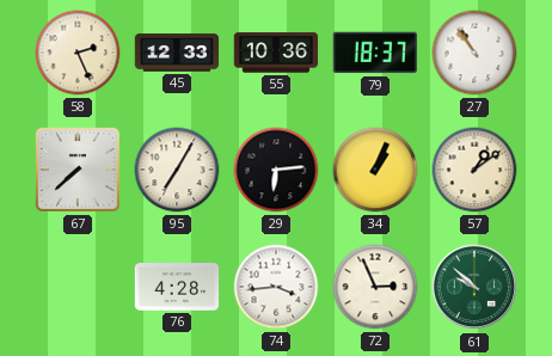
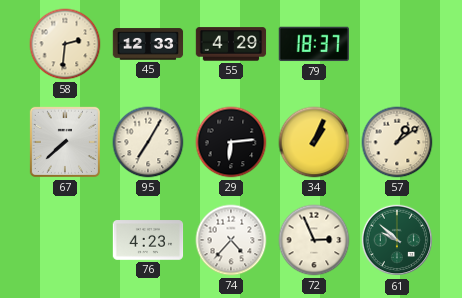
58: 2:26 -> 2:31
55: 10:36 -> 4:29
27: 10:54 -> none
76: 4:28 -> 4:23
74: 3:44 -> 4:37
